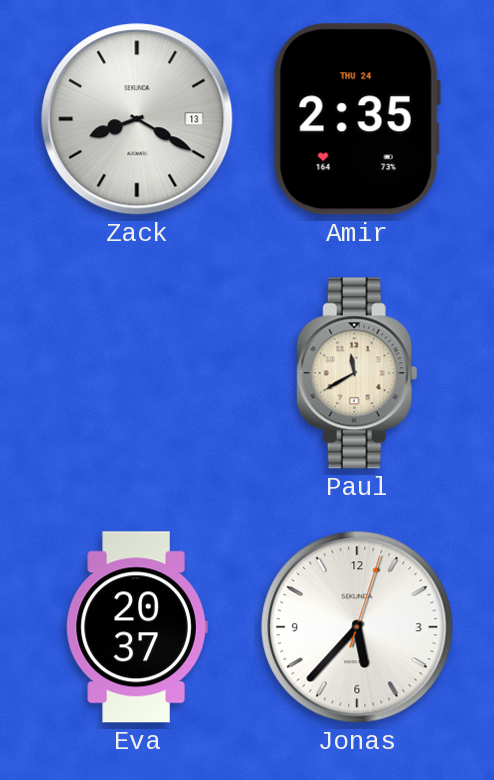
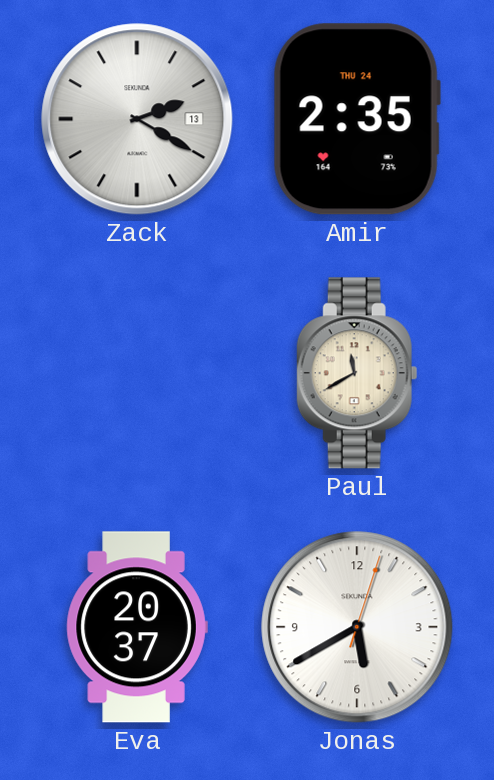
Zack: 8:20 -> 2:20
Jonas: 5:37 -> 5:40
